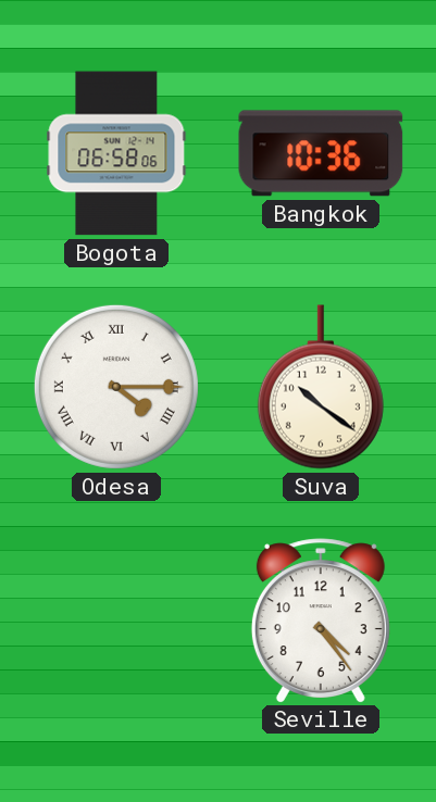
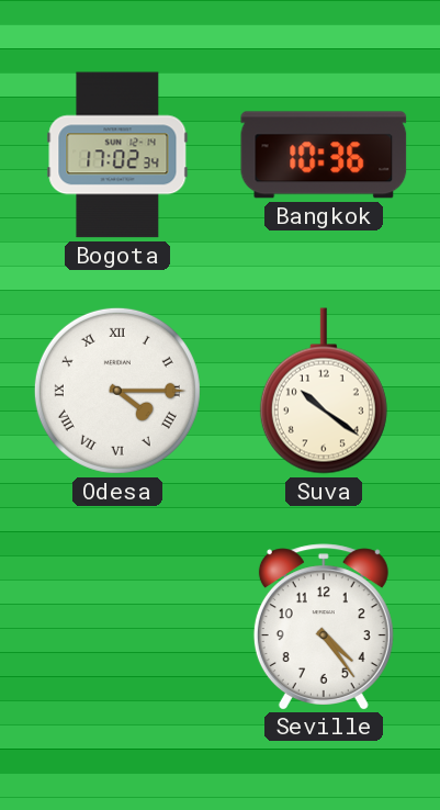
Bogota: 06:58 -> 17:02
